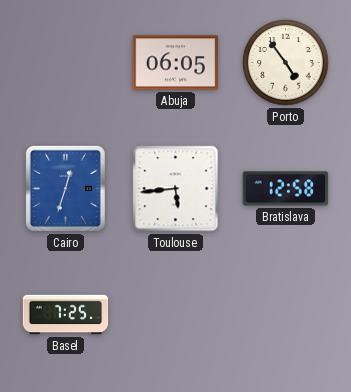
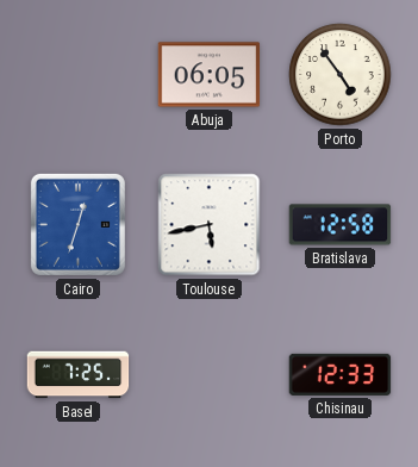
Toulouse: 5:44 -> 5:43
Chisinau: none -> 12:33
